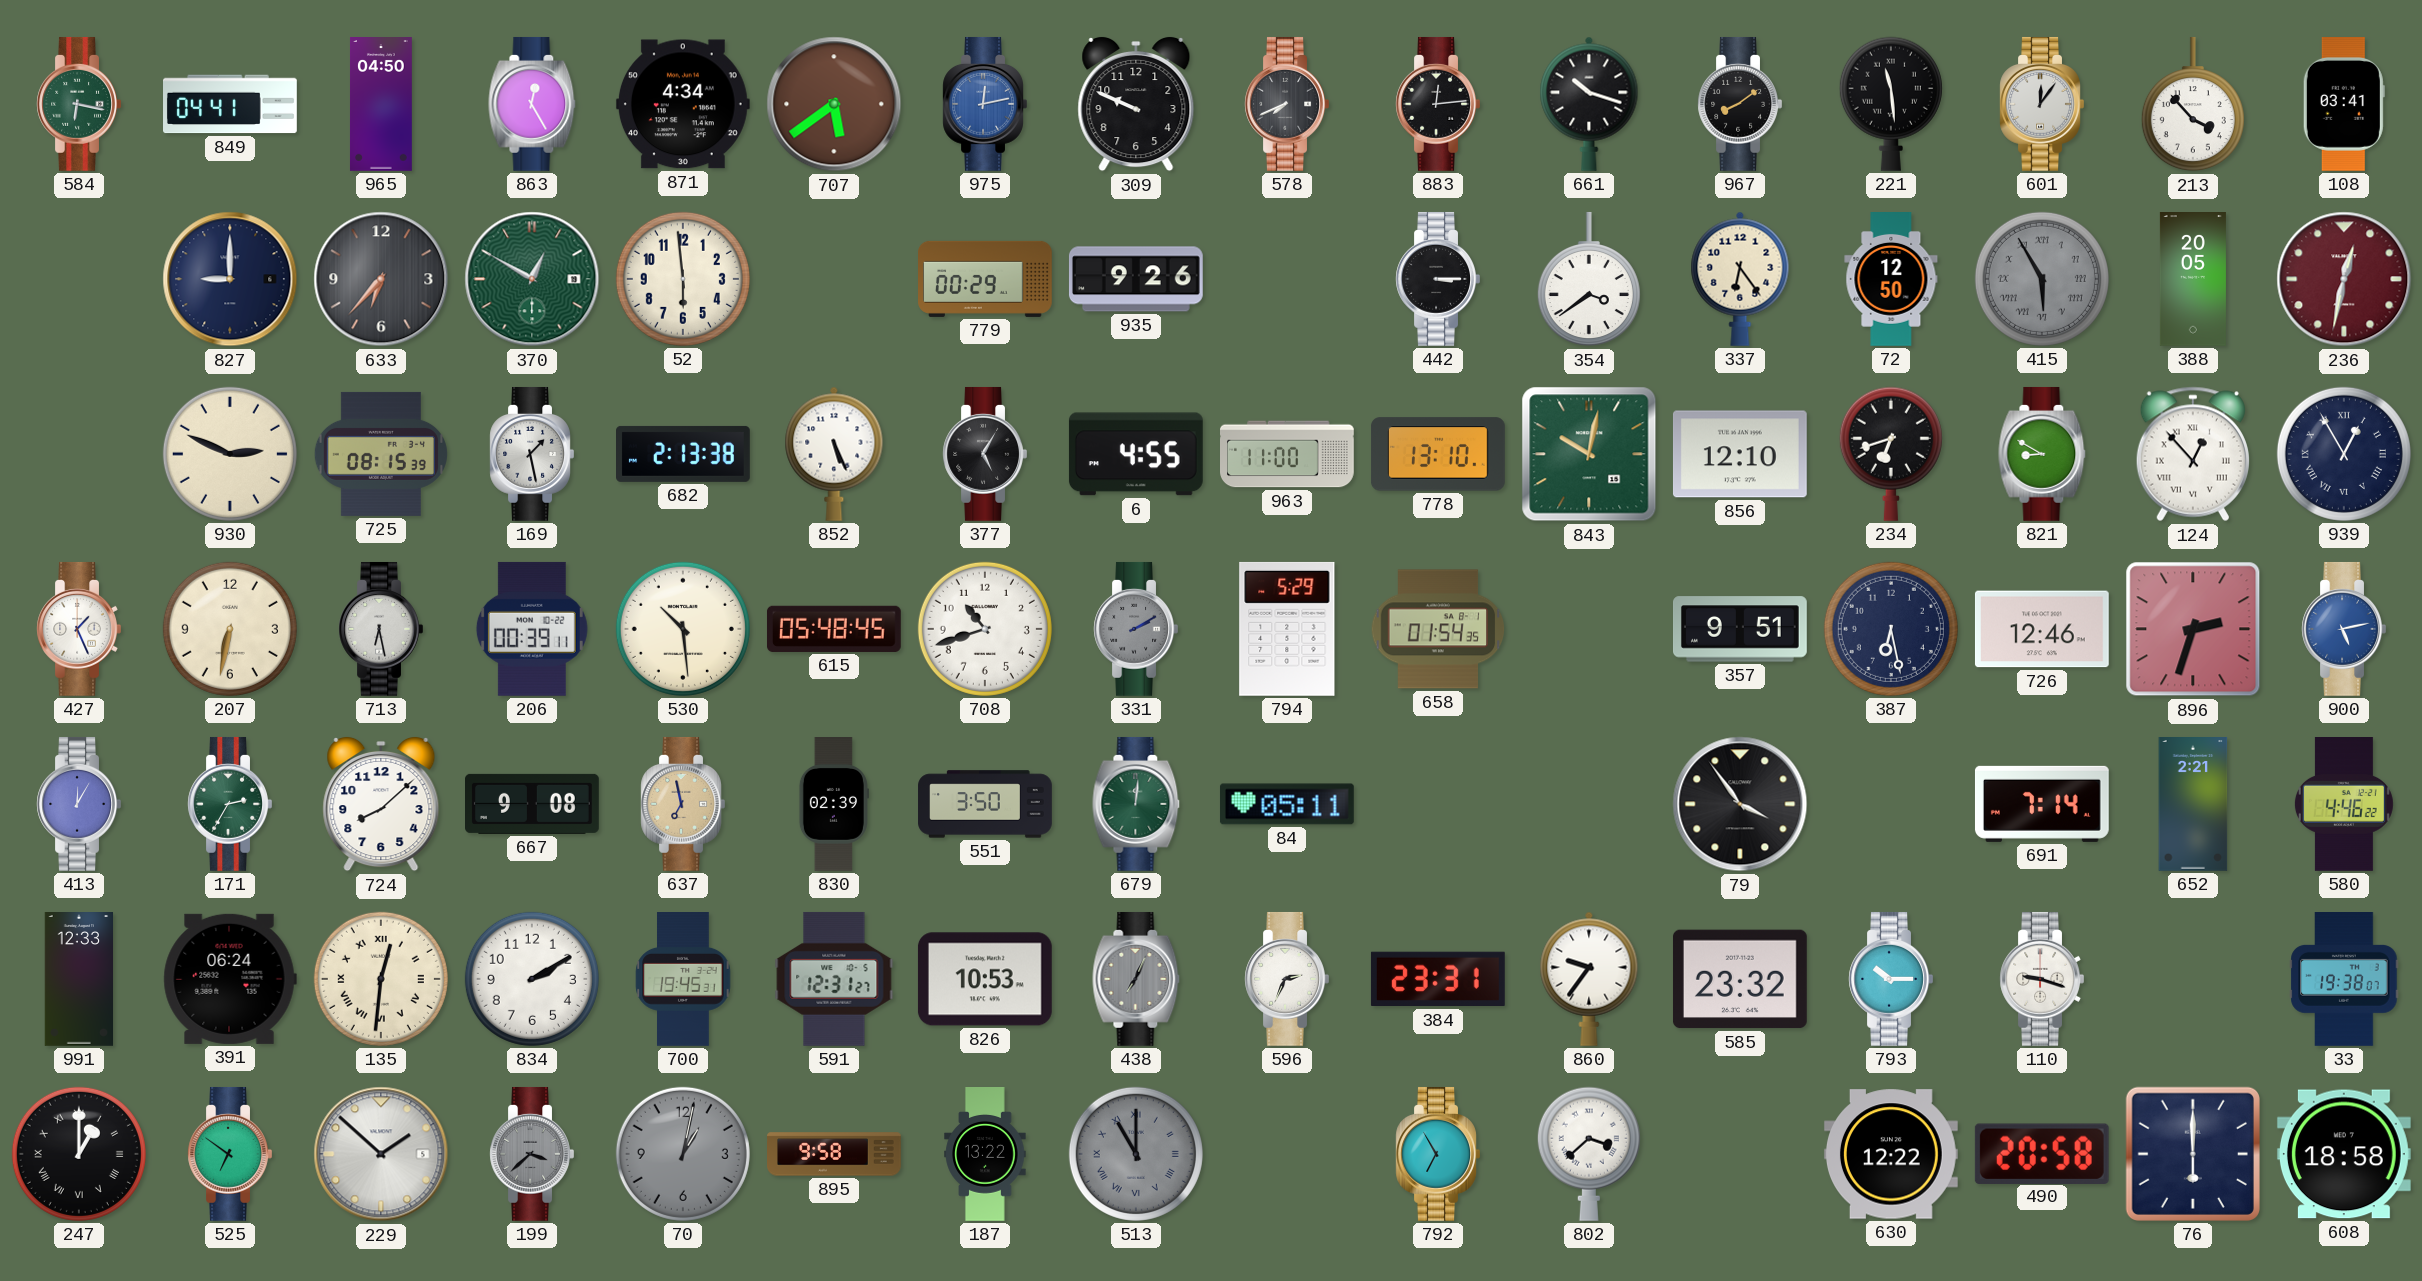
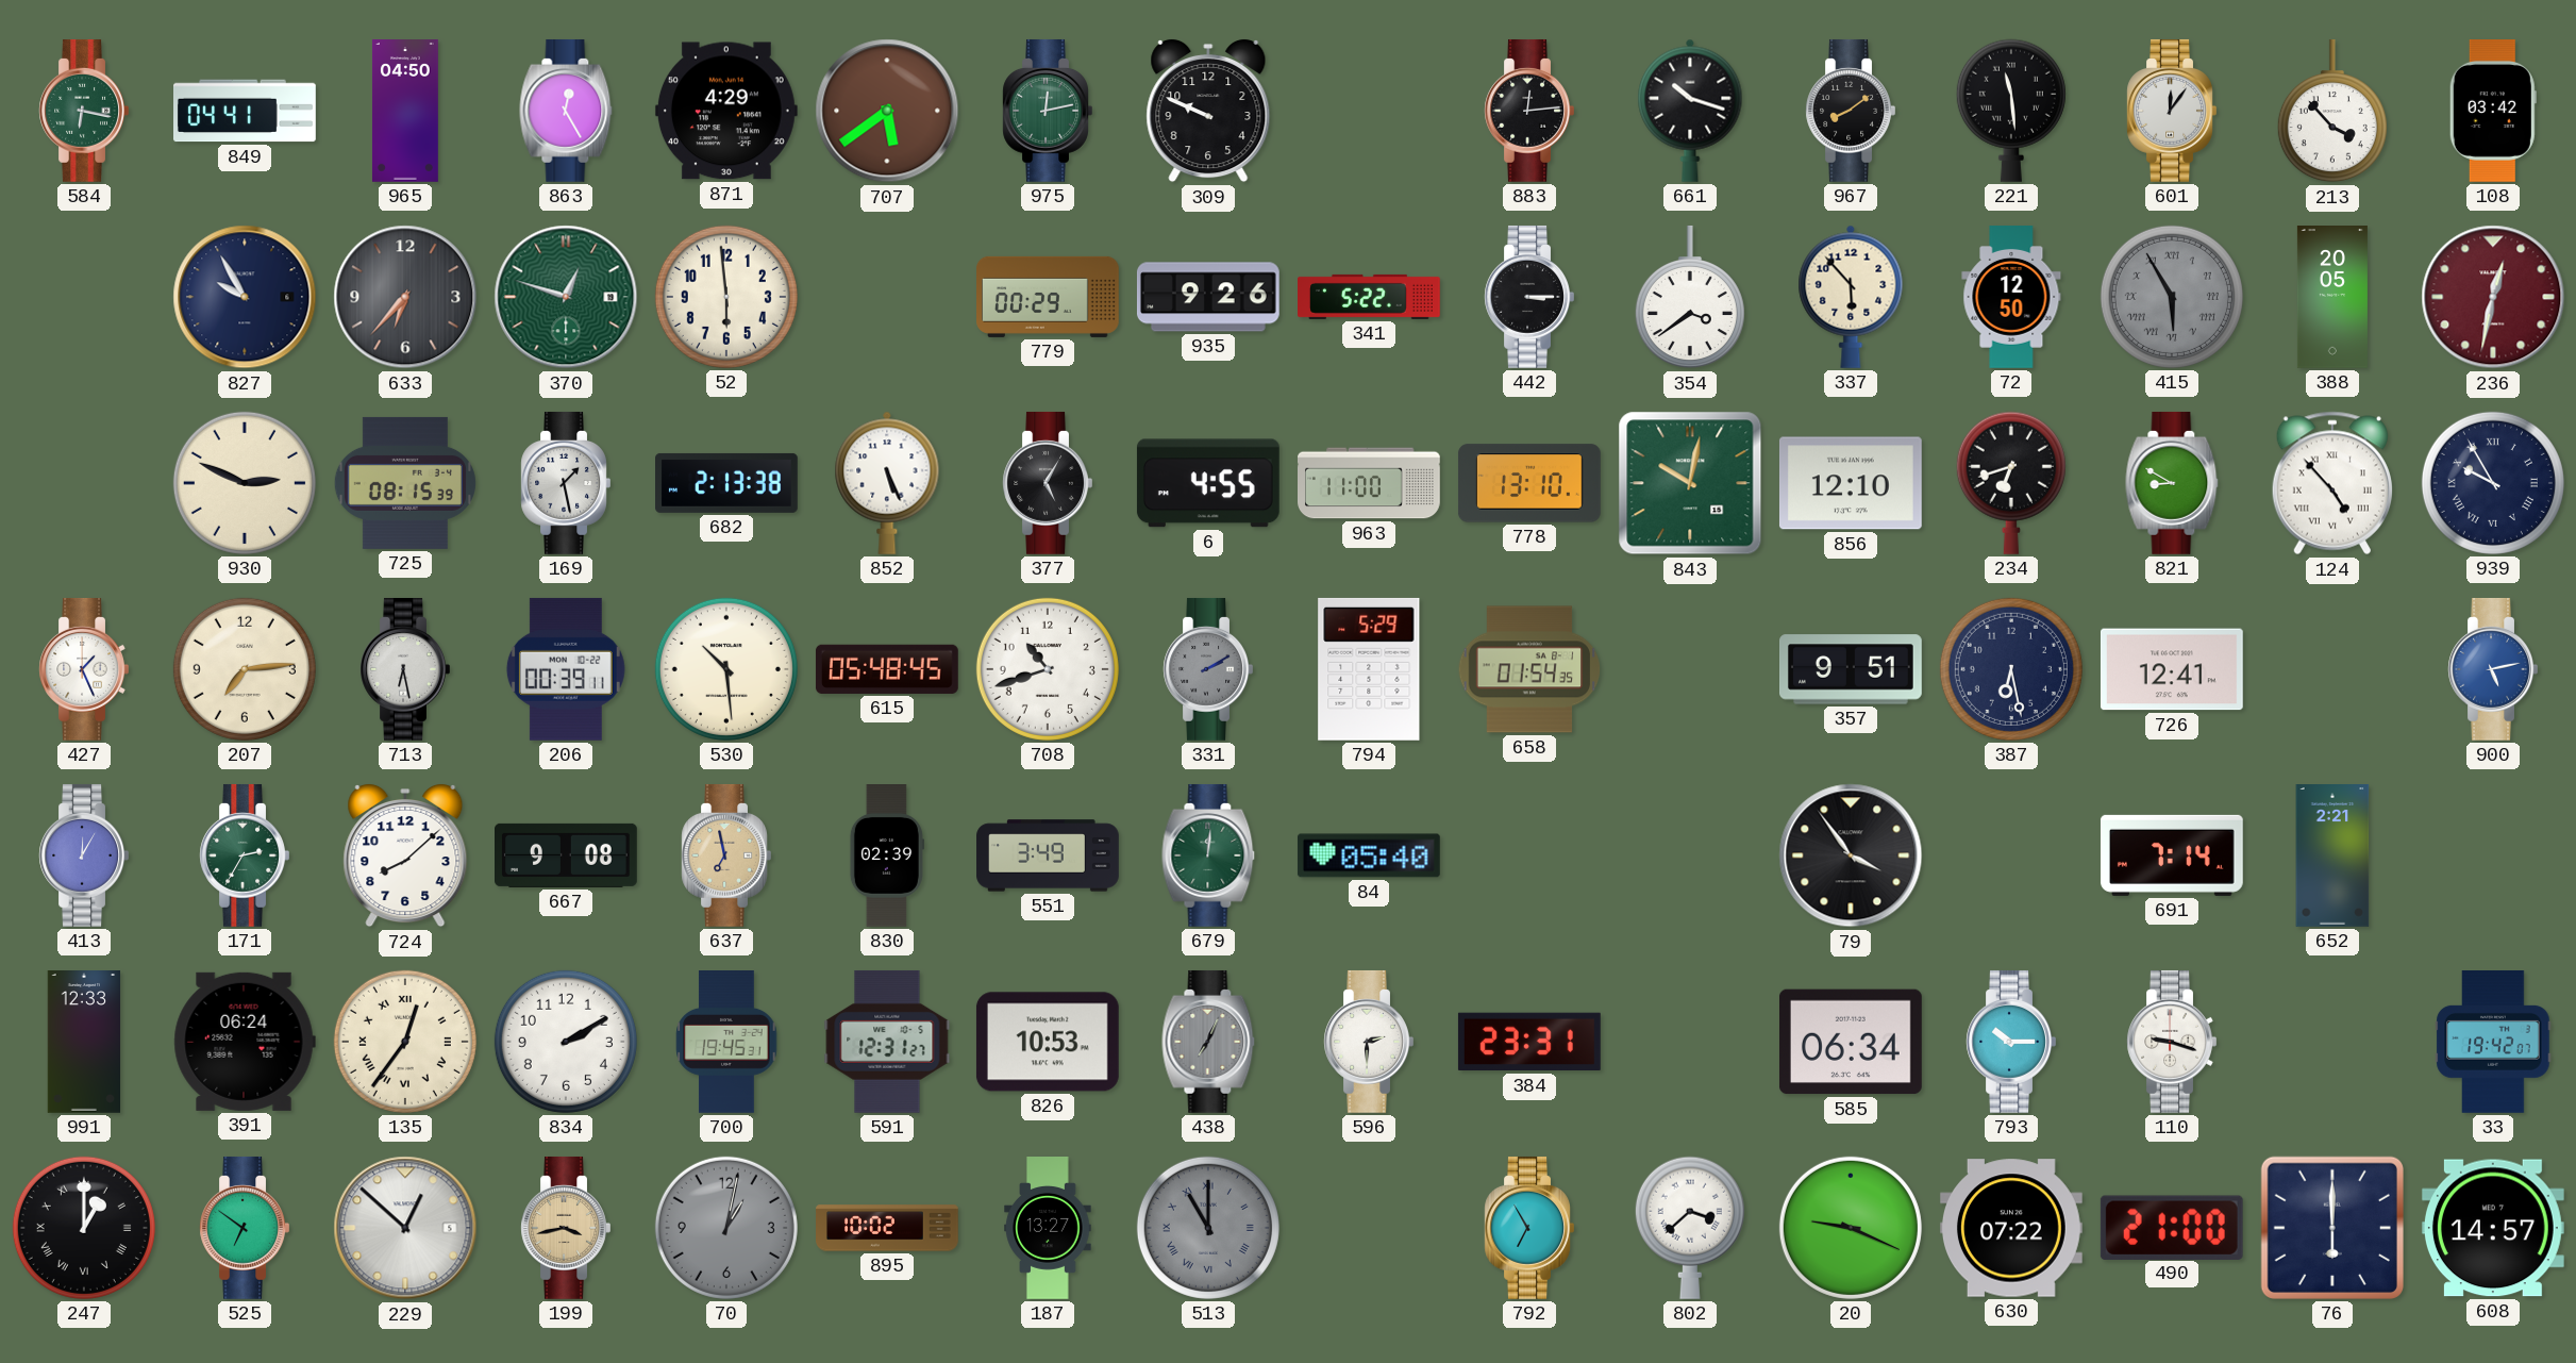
871: 4:34 -> 4:29
975 dial: blue -> green
578: 7:41 -> none
108: 03:41 -> 03:42
827: 9:00 -> 9:55
370: 12:50 -> 12:48
341: none -> 5:22
337: 6:24 -> 5:53
124: 12:53 -> 4:53
939: 12:55 -> 9:55
207: 6:32 -> 7:14
726: 12:46 -> 12:41
896: 2:33 -> none
551: 3:50 -> 3:49
84: 05:11 -> 05:40
580: 4:46 -> none
135: 12:31 -> 12:36
596: 2:34 -> 2:30
860: 9:36 -> none
585: 23:32 -> 06:34
33: 19:38 -> 19:42
229: 1:52 -> 12:52
199: 3:38 -> 3:43
199 dial: grey -> champagne
895: 9:58 -> 10:02
187: 13:22 -> 13:27
20: none -> 9:19
630: 12:22 -> 07:22
490: 20:58 -> 21:00
608: 18:58 -> 14:57
